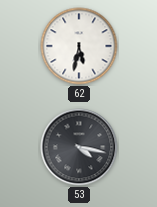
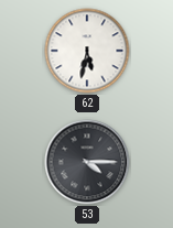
53: 4:17 -> 4:15
